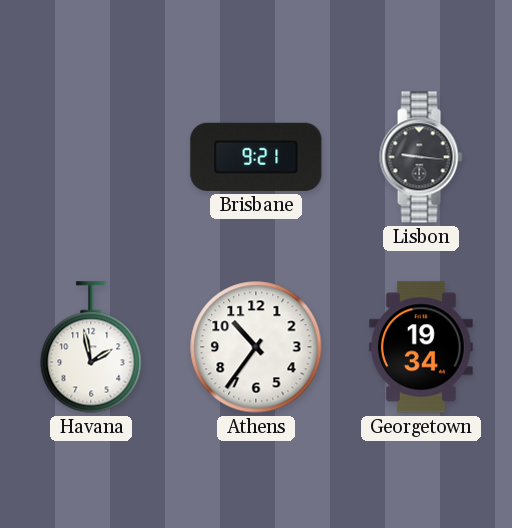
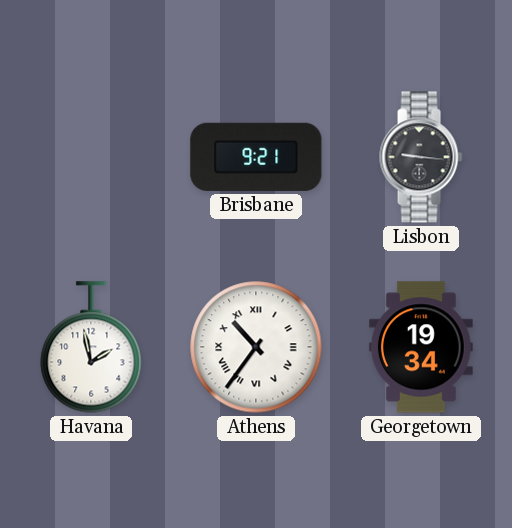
Athens numerals: Arabic -> Roman
